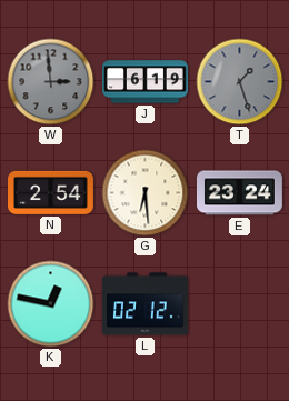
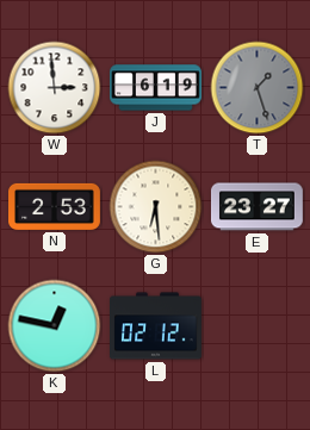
W dial: grey -> white
N: 2:54 -> 2:53
E: 23:24 -> 23:27
